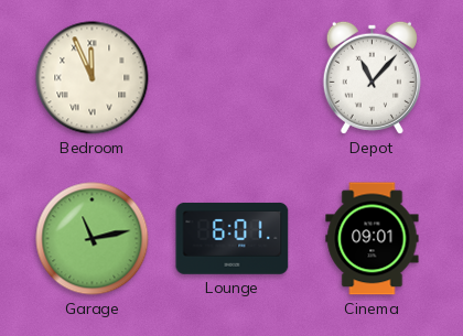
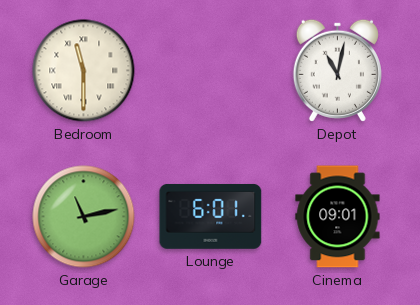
Bedroom: 11:56 -> 11:30
Depot: 11:07 -> 11:02
